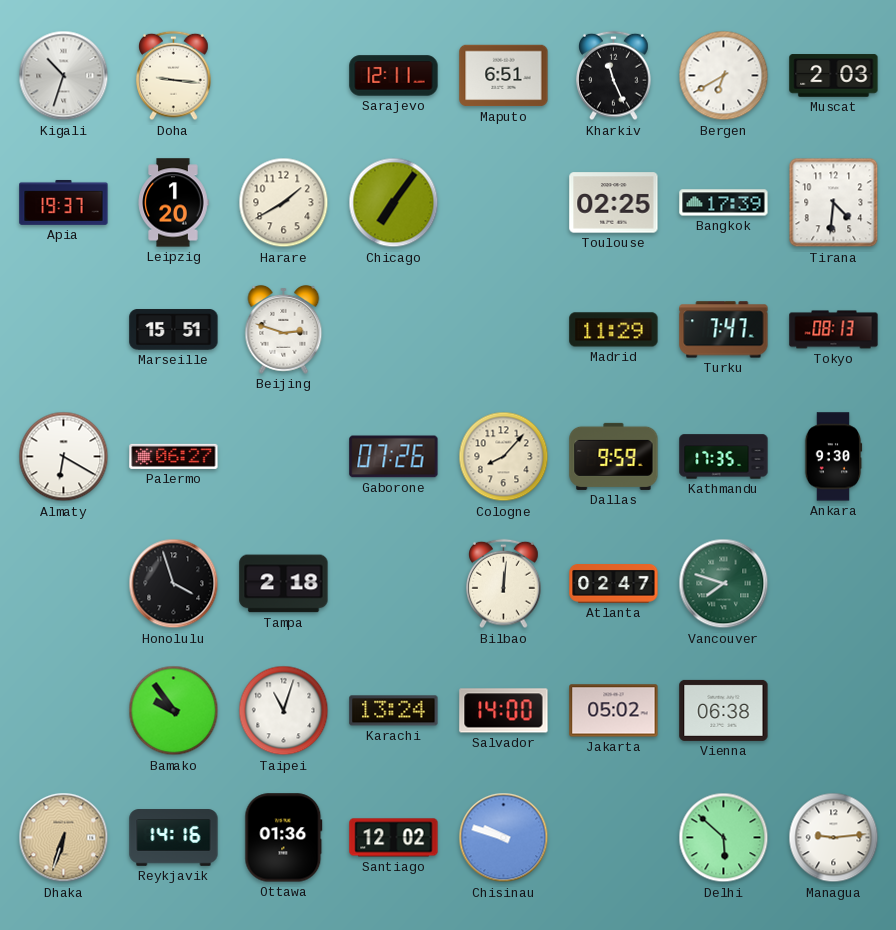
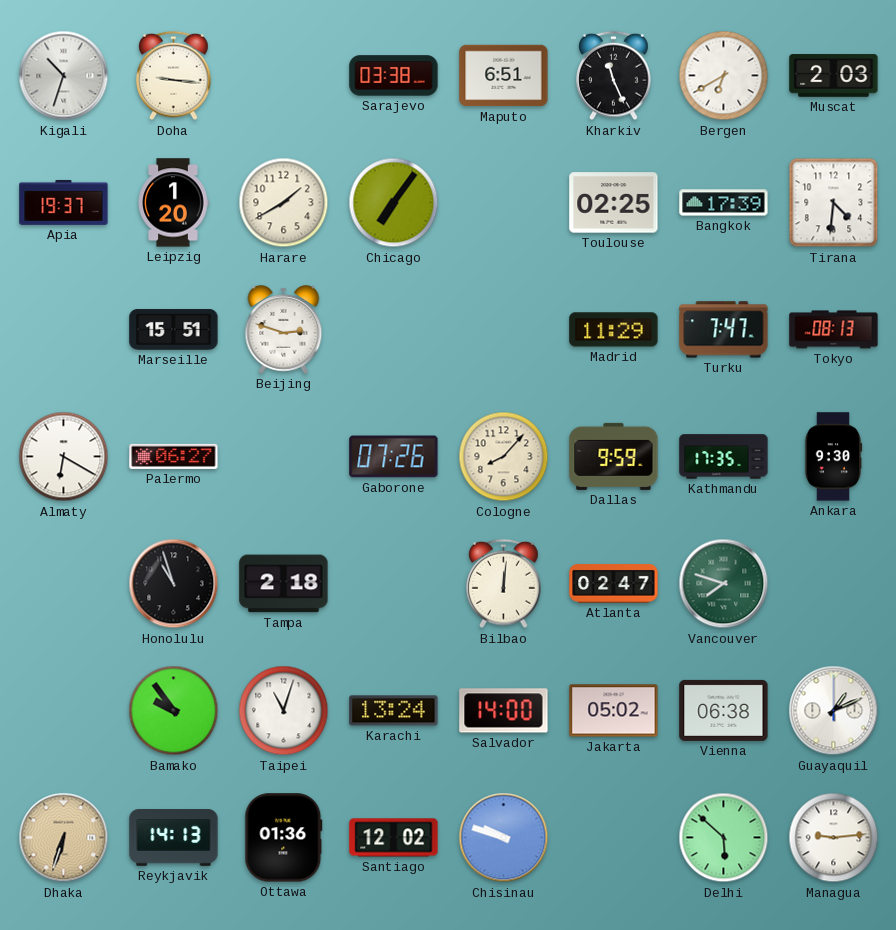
Sarajevo: 12:11 -> 03:38
Honolulu: 3:57 -> 10:57
Guayaquil: none -> 1:11
Reykjavik: 14:16 -> 14:13
